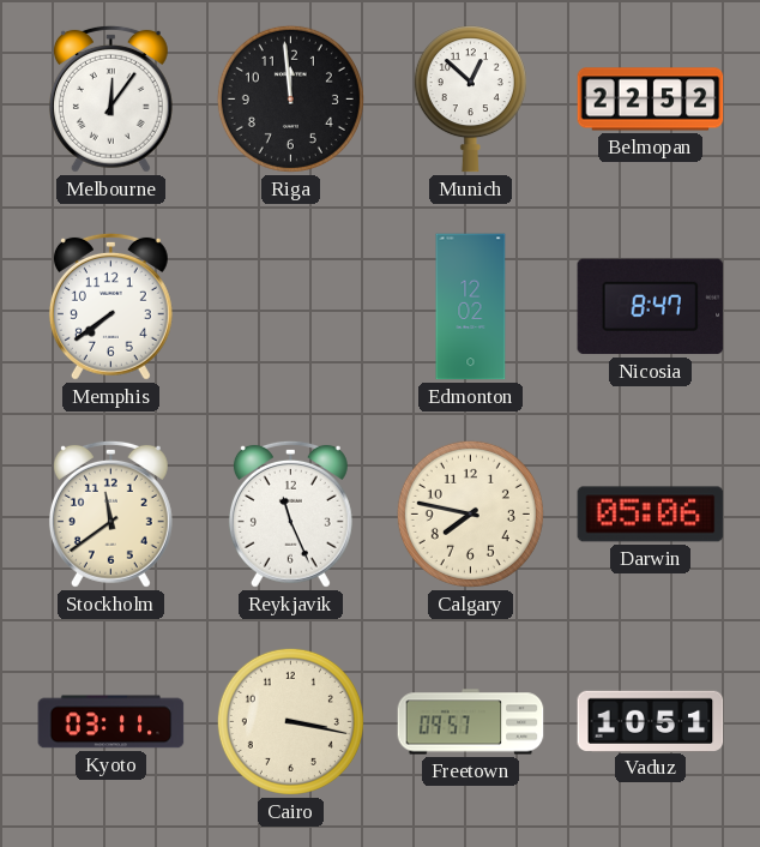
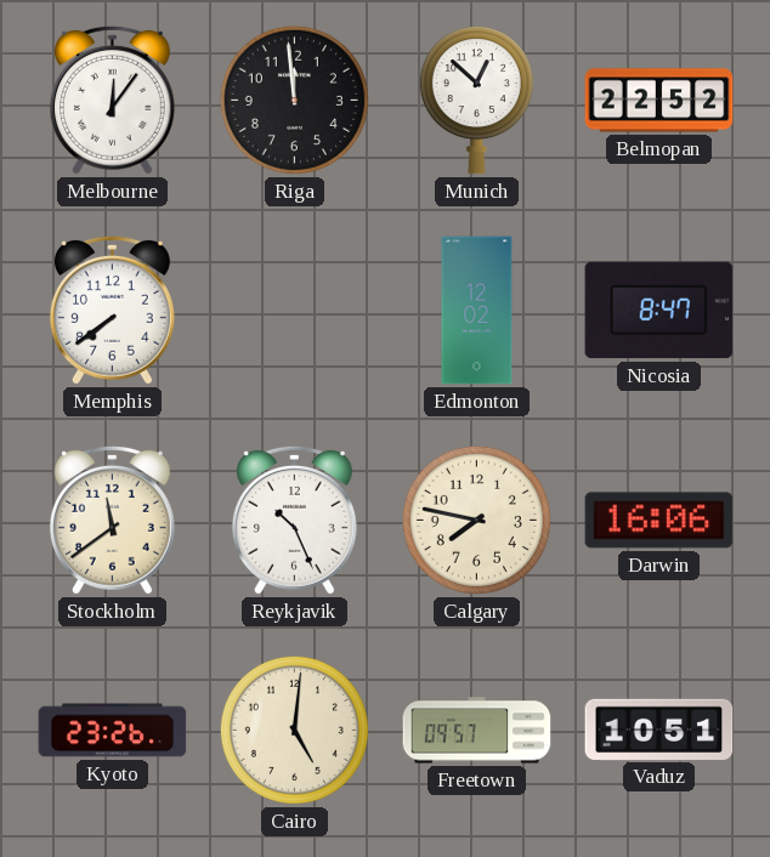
Reykjavik: 11:26 -> 10:26
Darwin: 05:06 -> 16:06
Kyoto: 03:11 -> 23:26
Cairo: 3:17 -> 5:01
